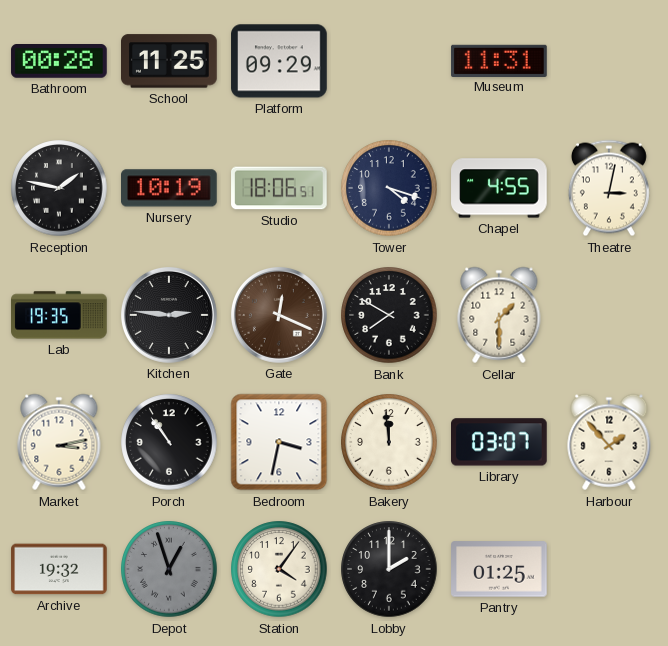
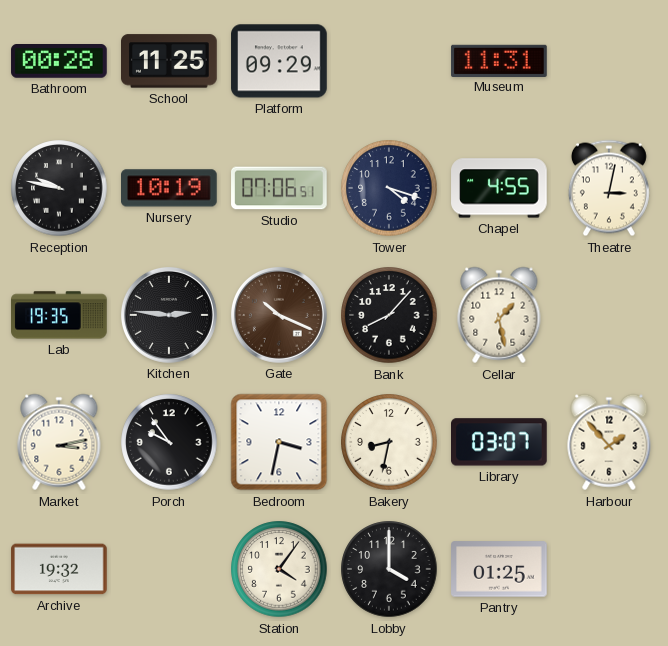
Reception: 1:47 -> 9:47
Studio: 18:06 -> 07:06
Gate: 12:19 -> 10:19
Bank: 7:50 -> 8:07
Cellar: 1:30 -> 1:28
Porch: 10:54 -> 9:54
Bakery: 11:59 -> 8:32
Depot: 12:57 -> none
Lobby: 2:00 -> 4:00
